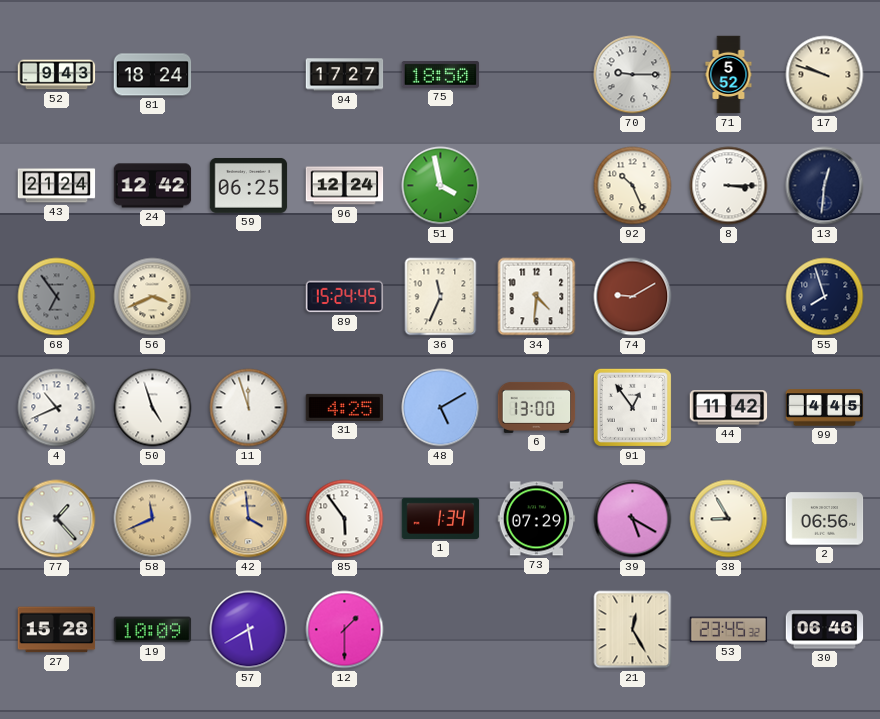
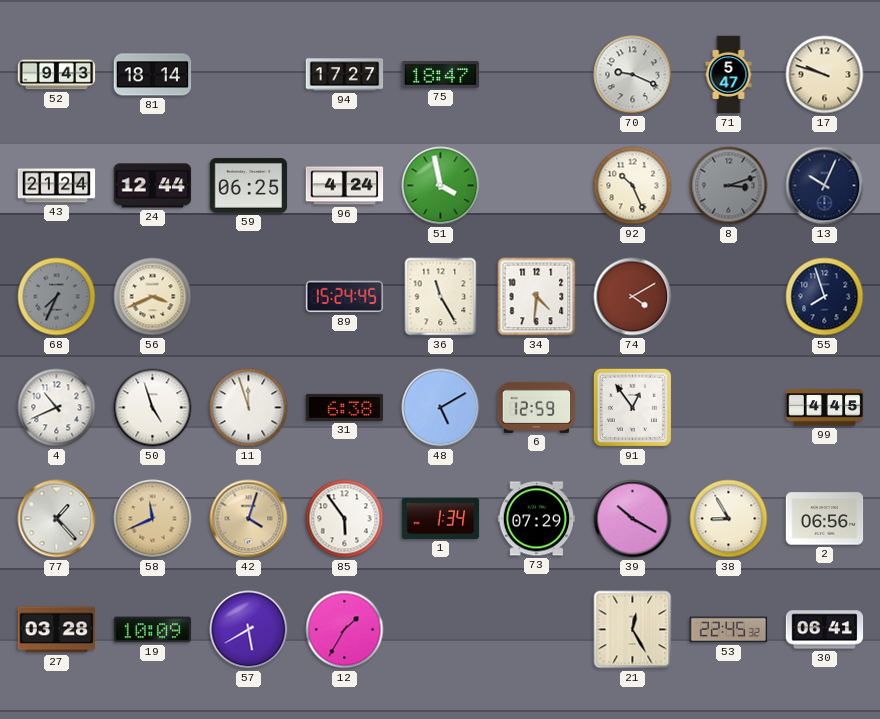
81: 18:24 -> 18:14
75: 18:50 -> 18:47
70: 9:15 -> 9:19
71: 5:52 -> 5:47
24: 12:42 -> 12:44
96: 12:24 -> 4:24
8: 3:15 -> 3:12
8 dial: white -> grey
13: 12:31 -> 10:04
68: 6:54 -> 7:34
36: 11:34 -> 11:25
74: 9:10 -> 4:10
31: 4:25 -> 6:38
6: 13:00 -> 12:59
44: 11:42 -> none
42: 3:59 -> 4:03
39: 5:20 -> 10:20
27: 15:28 -> 03:28
12: 1:30 -> 1:35
53: 23:45 -> 22:45
30: 06:46 -> 06:41
